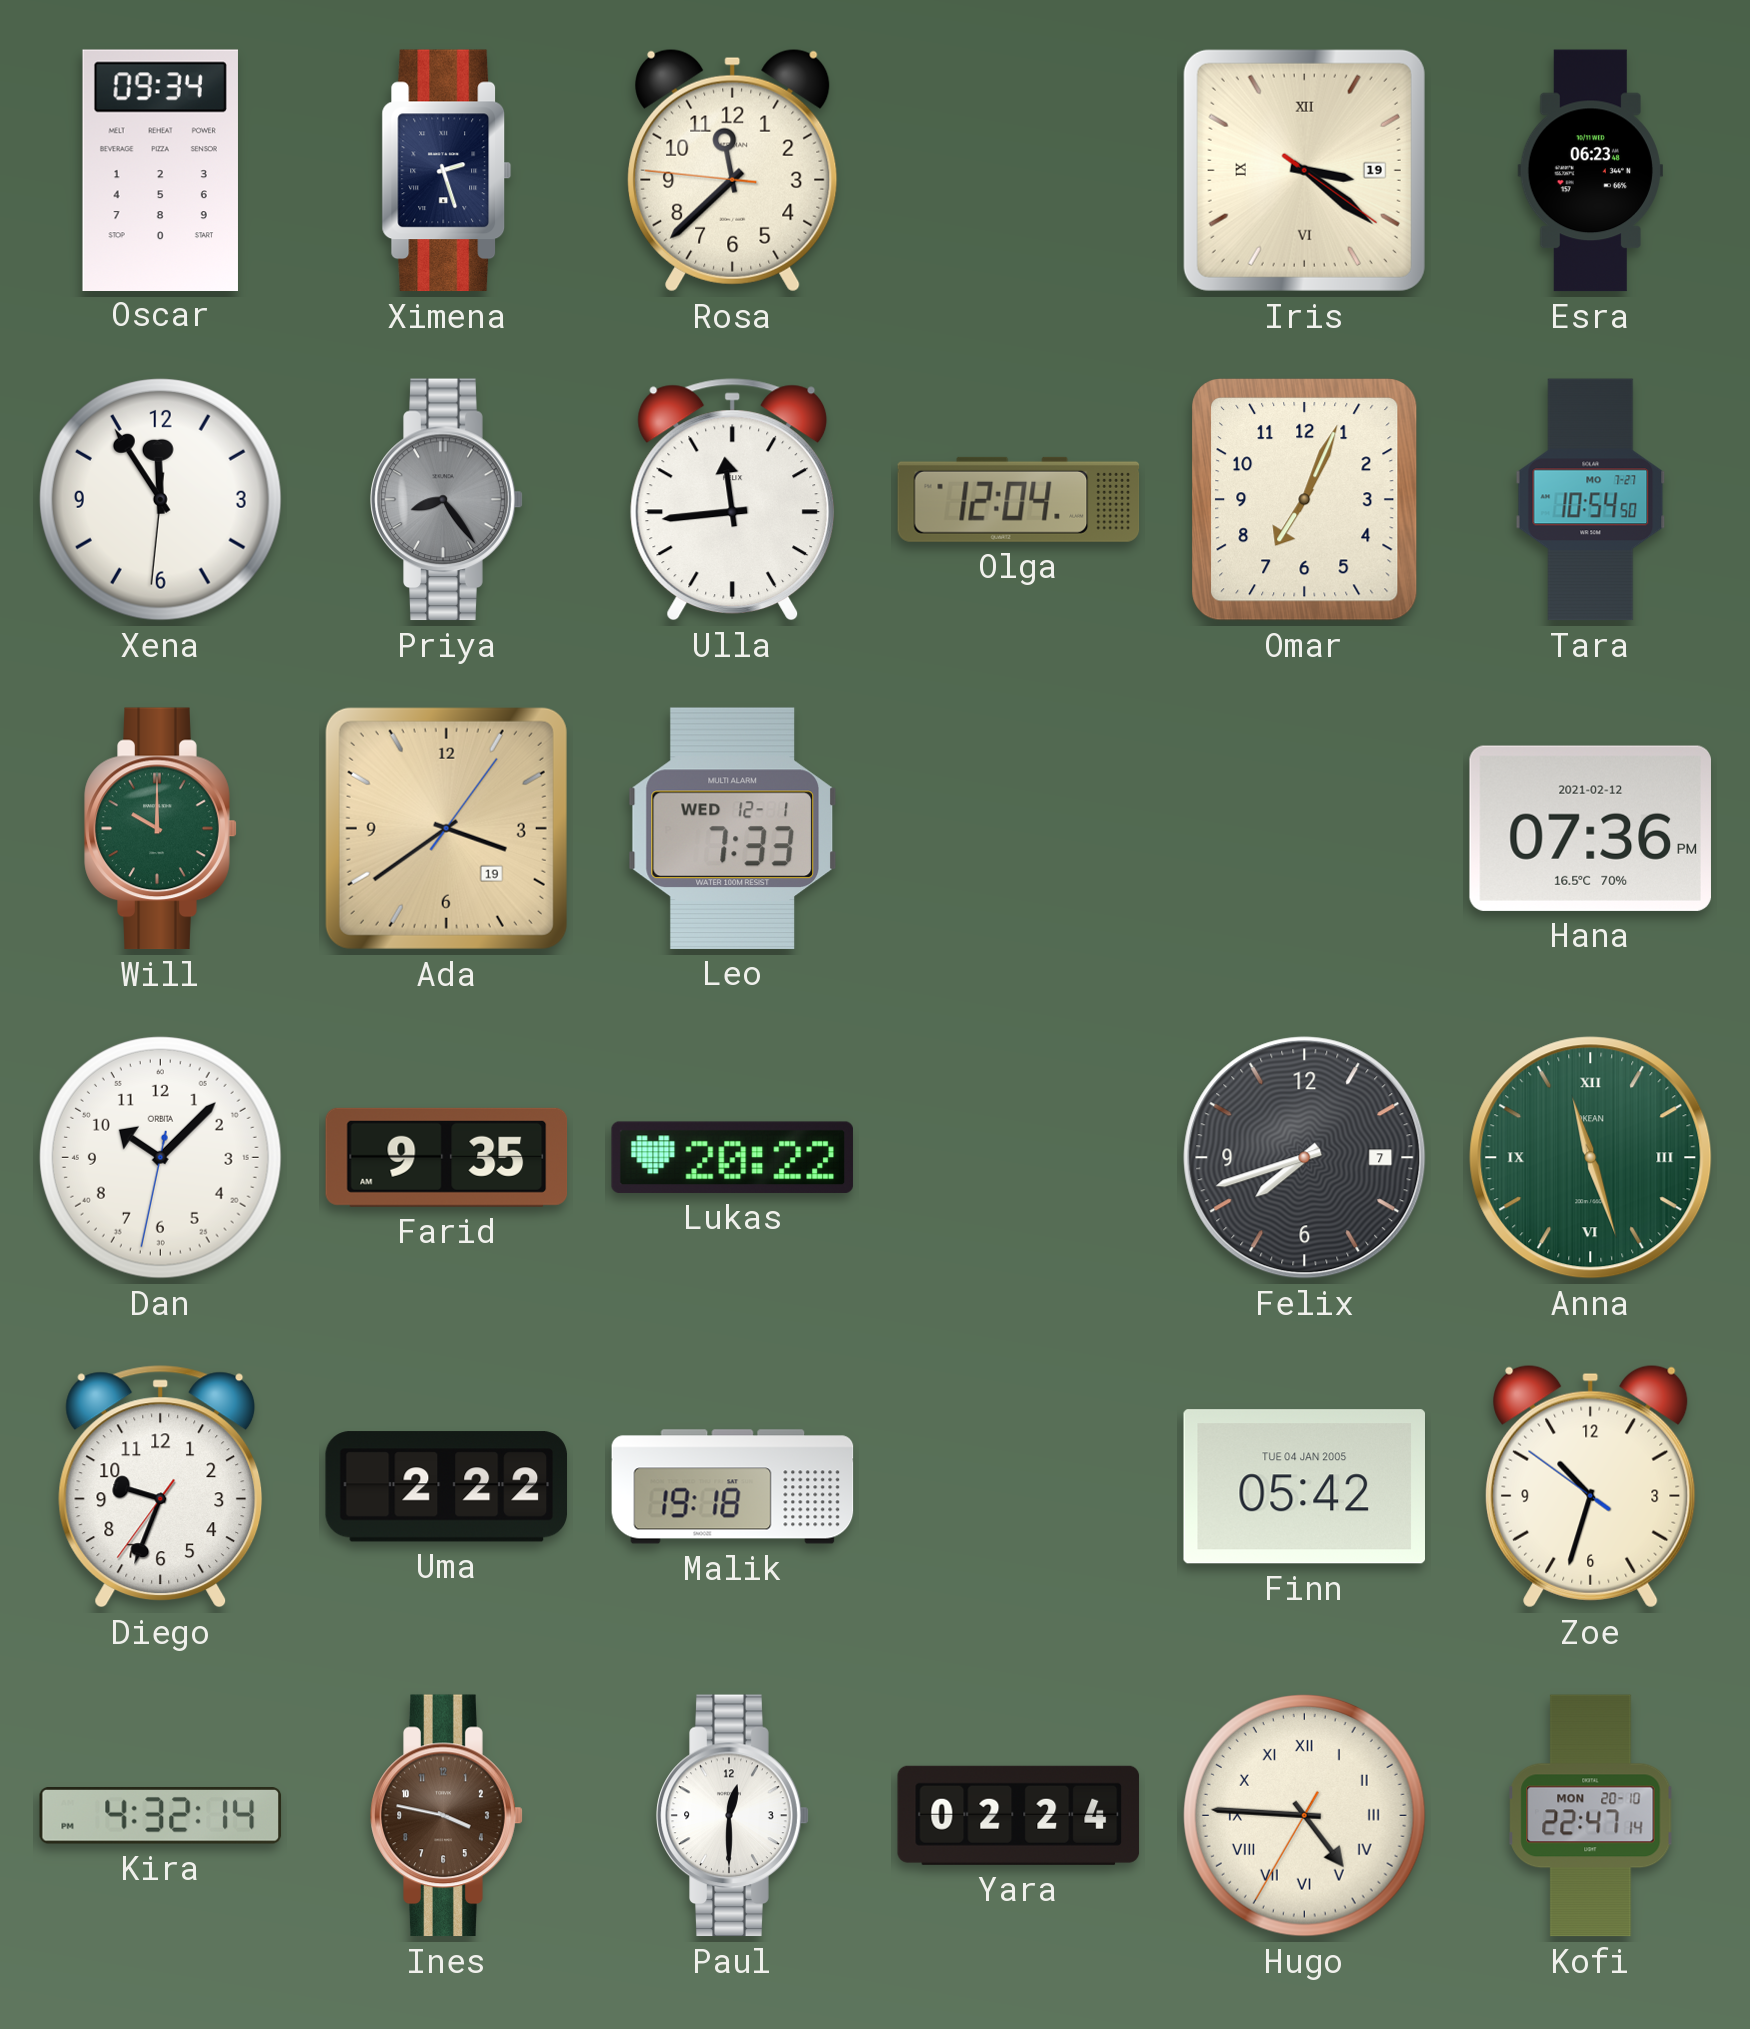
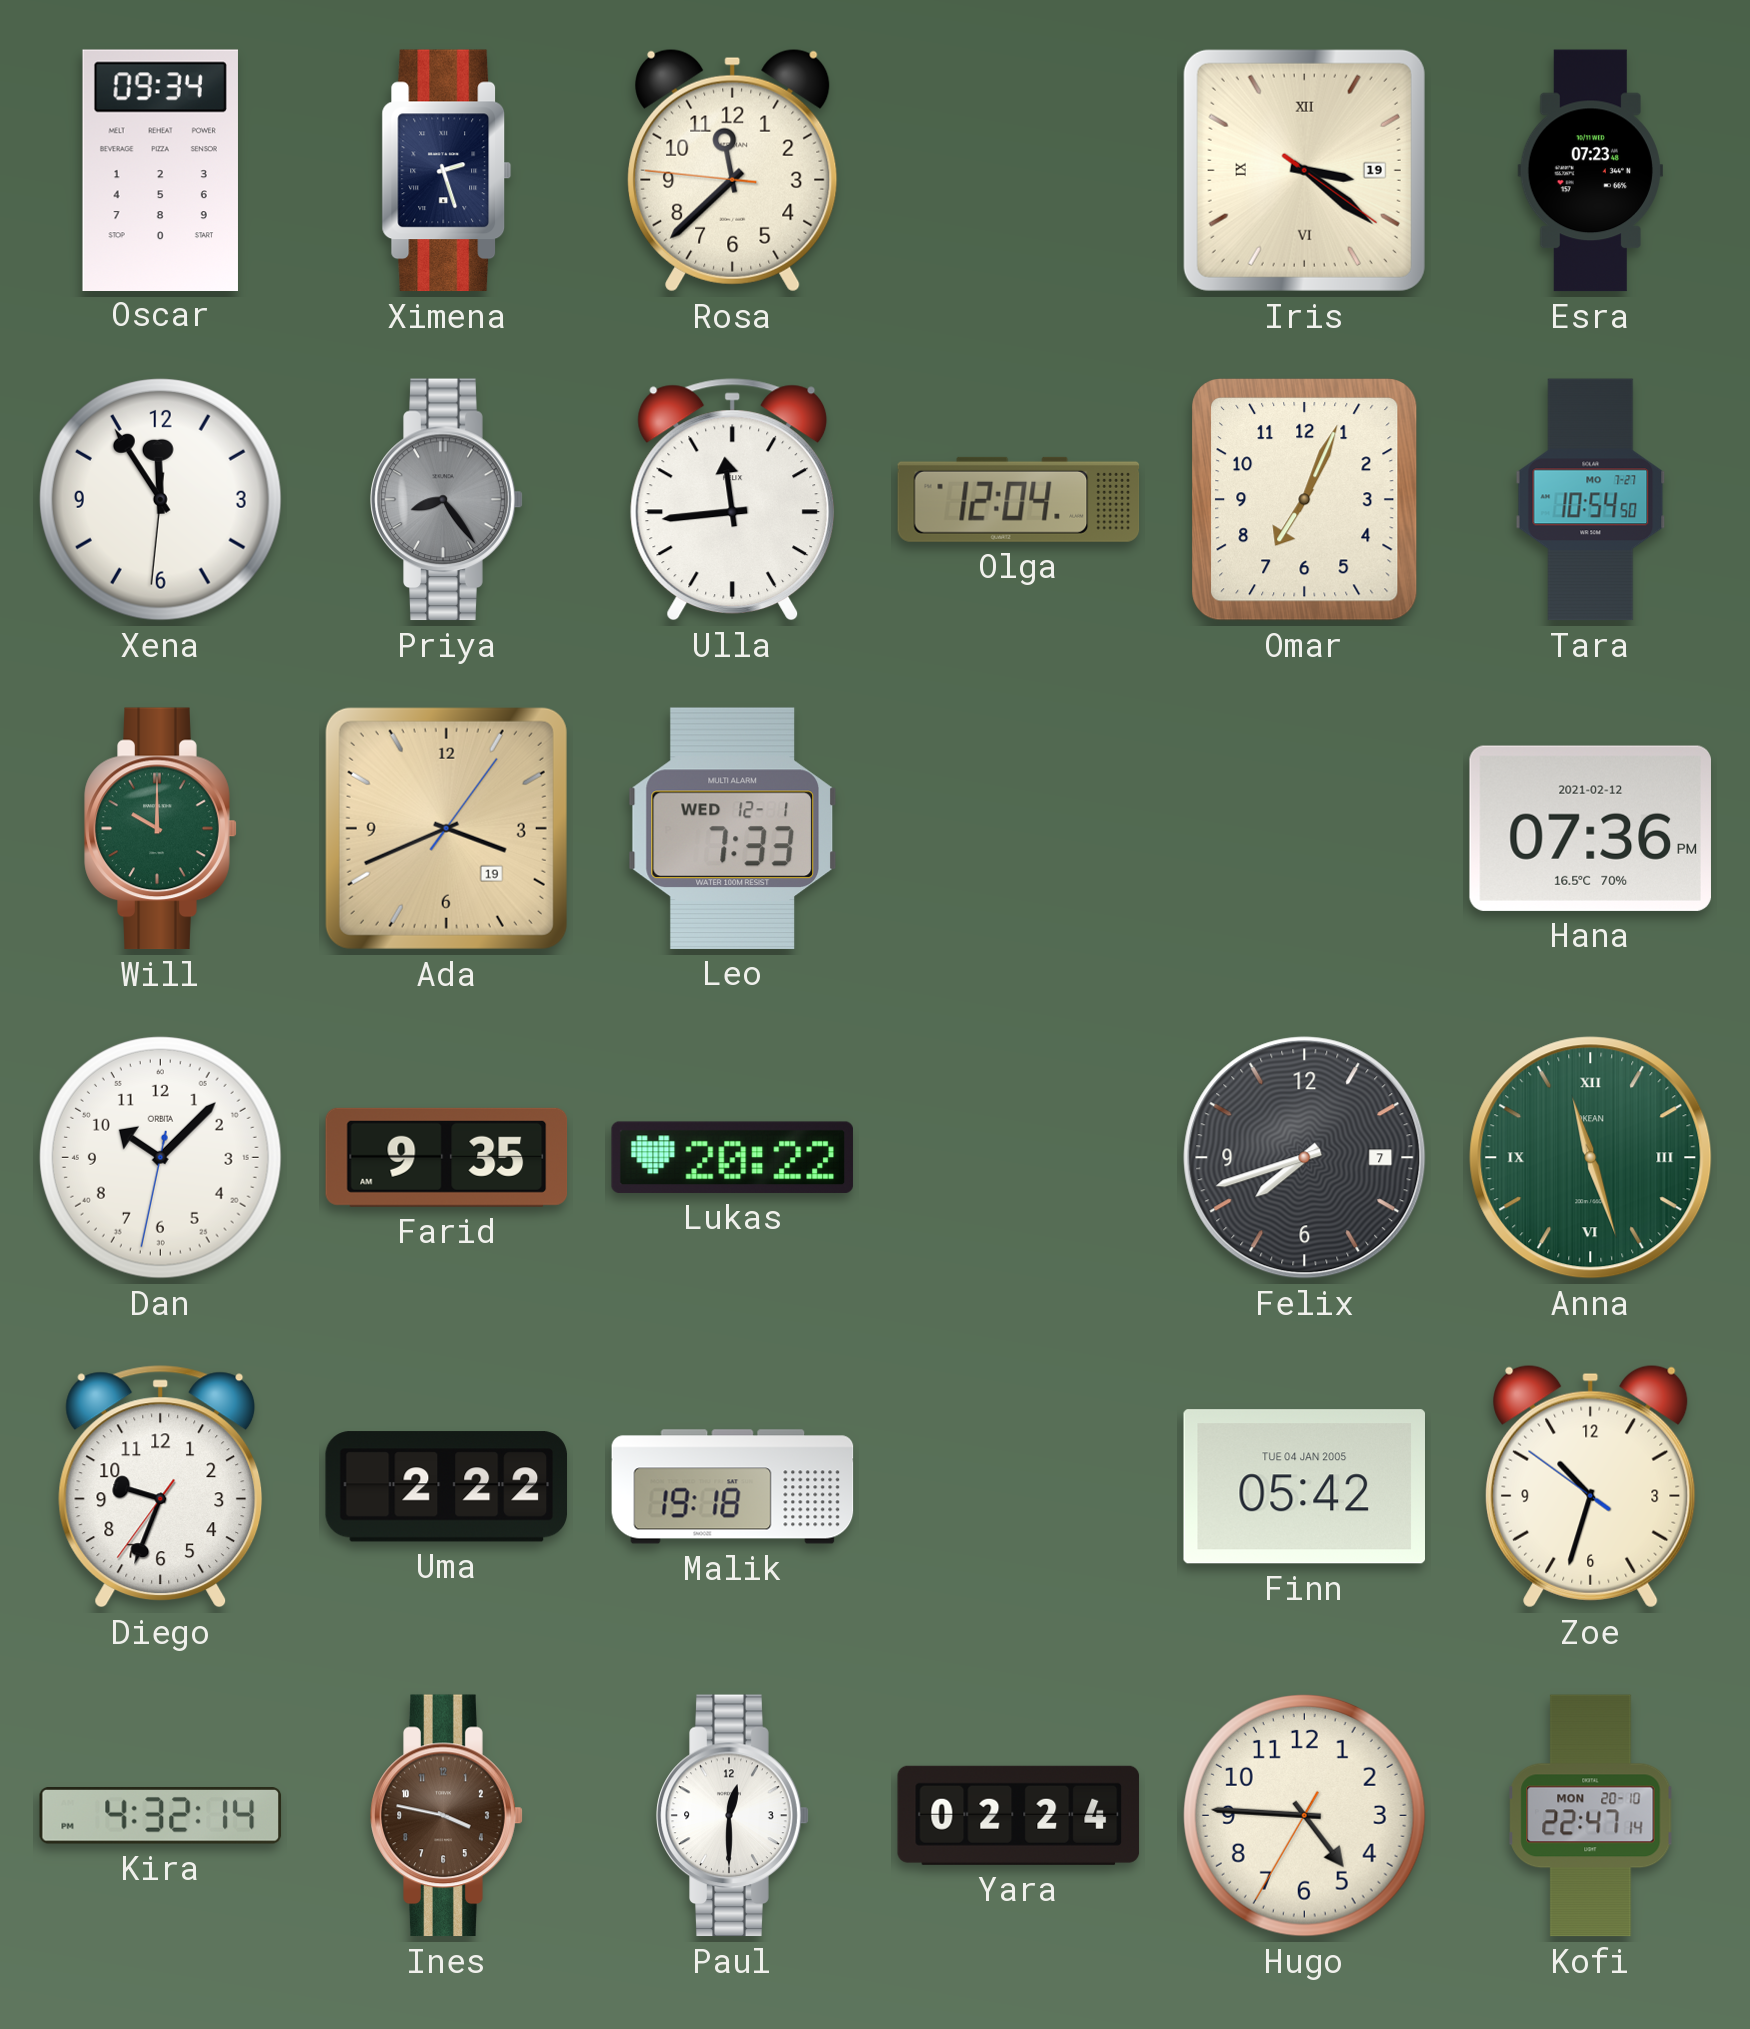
Esra: 06:23 -> 07:23
Ada: 3:39 -> 3:41
Hugo numerals: Roman -> Arabic
